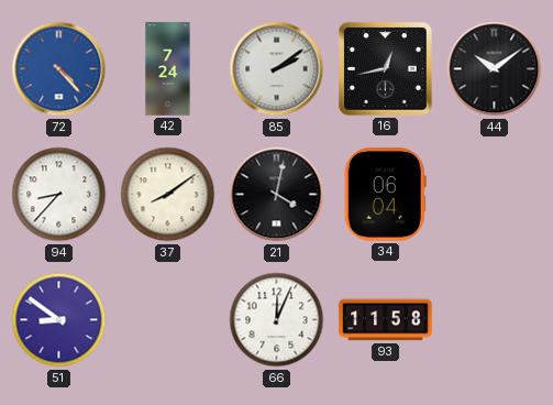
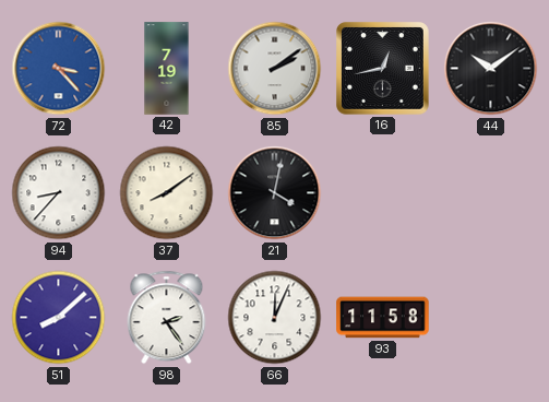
72: 4:23 -> 3:23
42: 7:24 -> 7:19
34: 06:04 -> none
51: 8:51 -> 8:08
98: none -> 2:24
